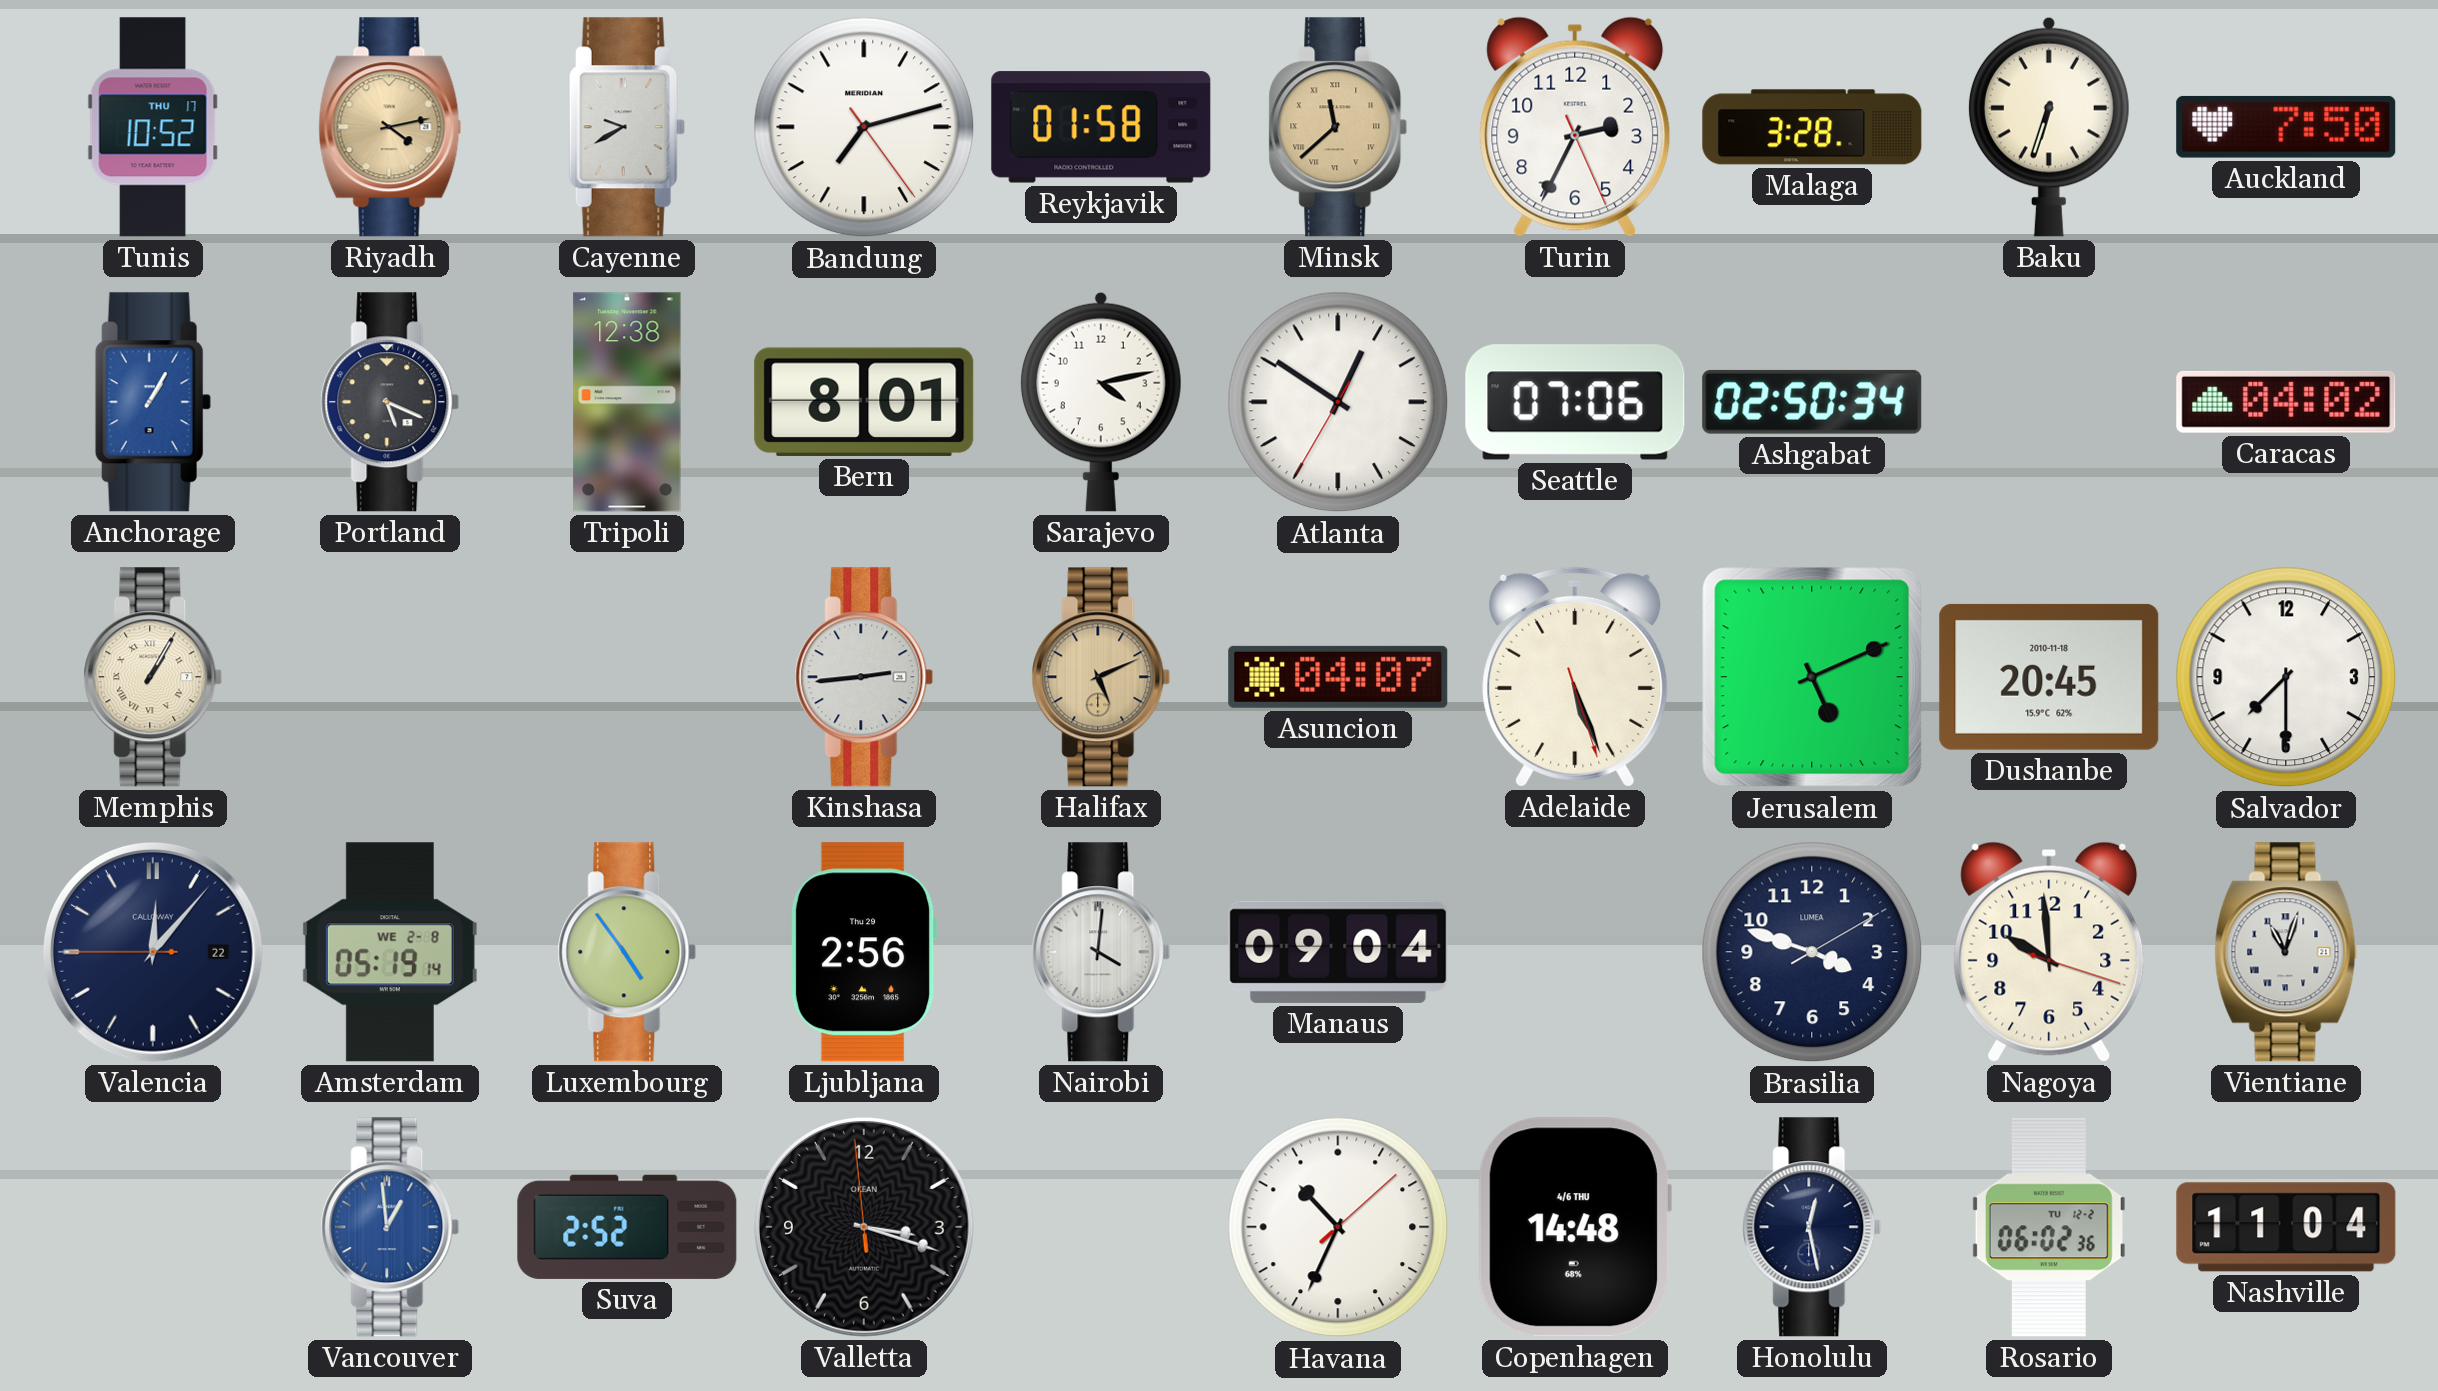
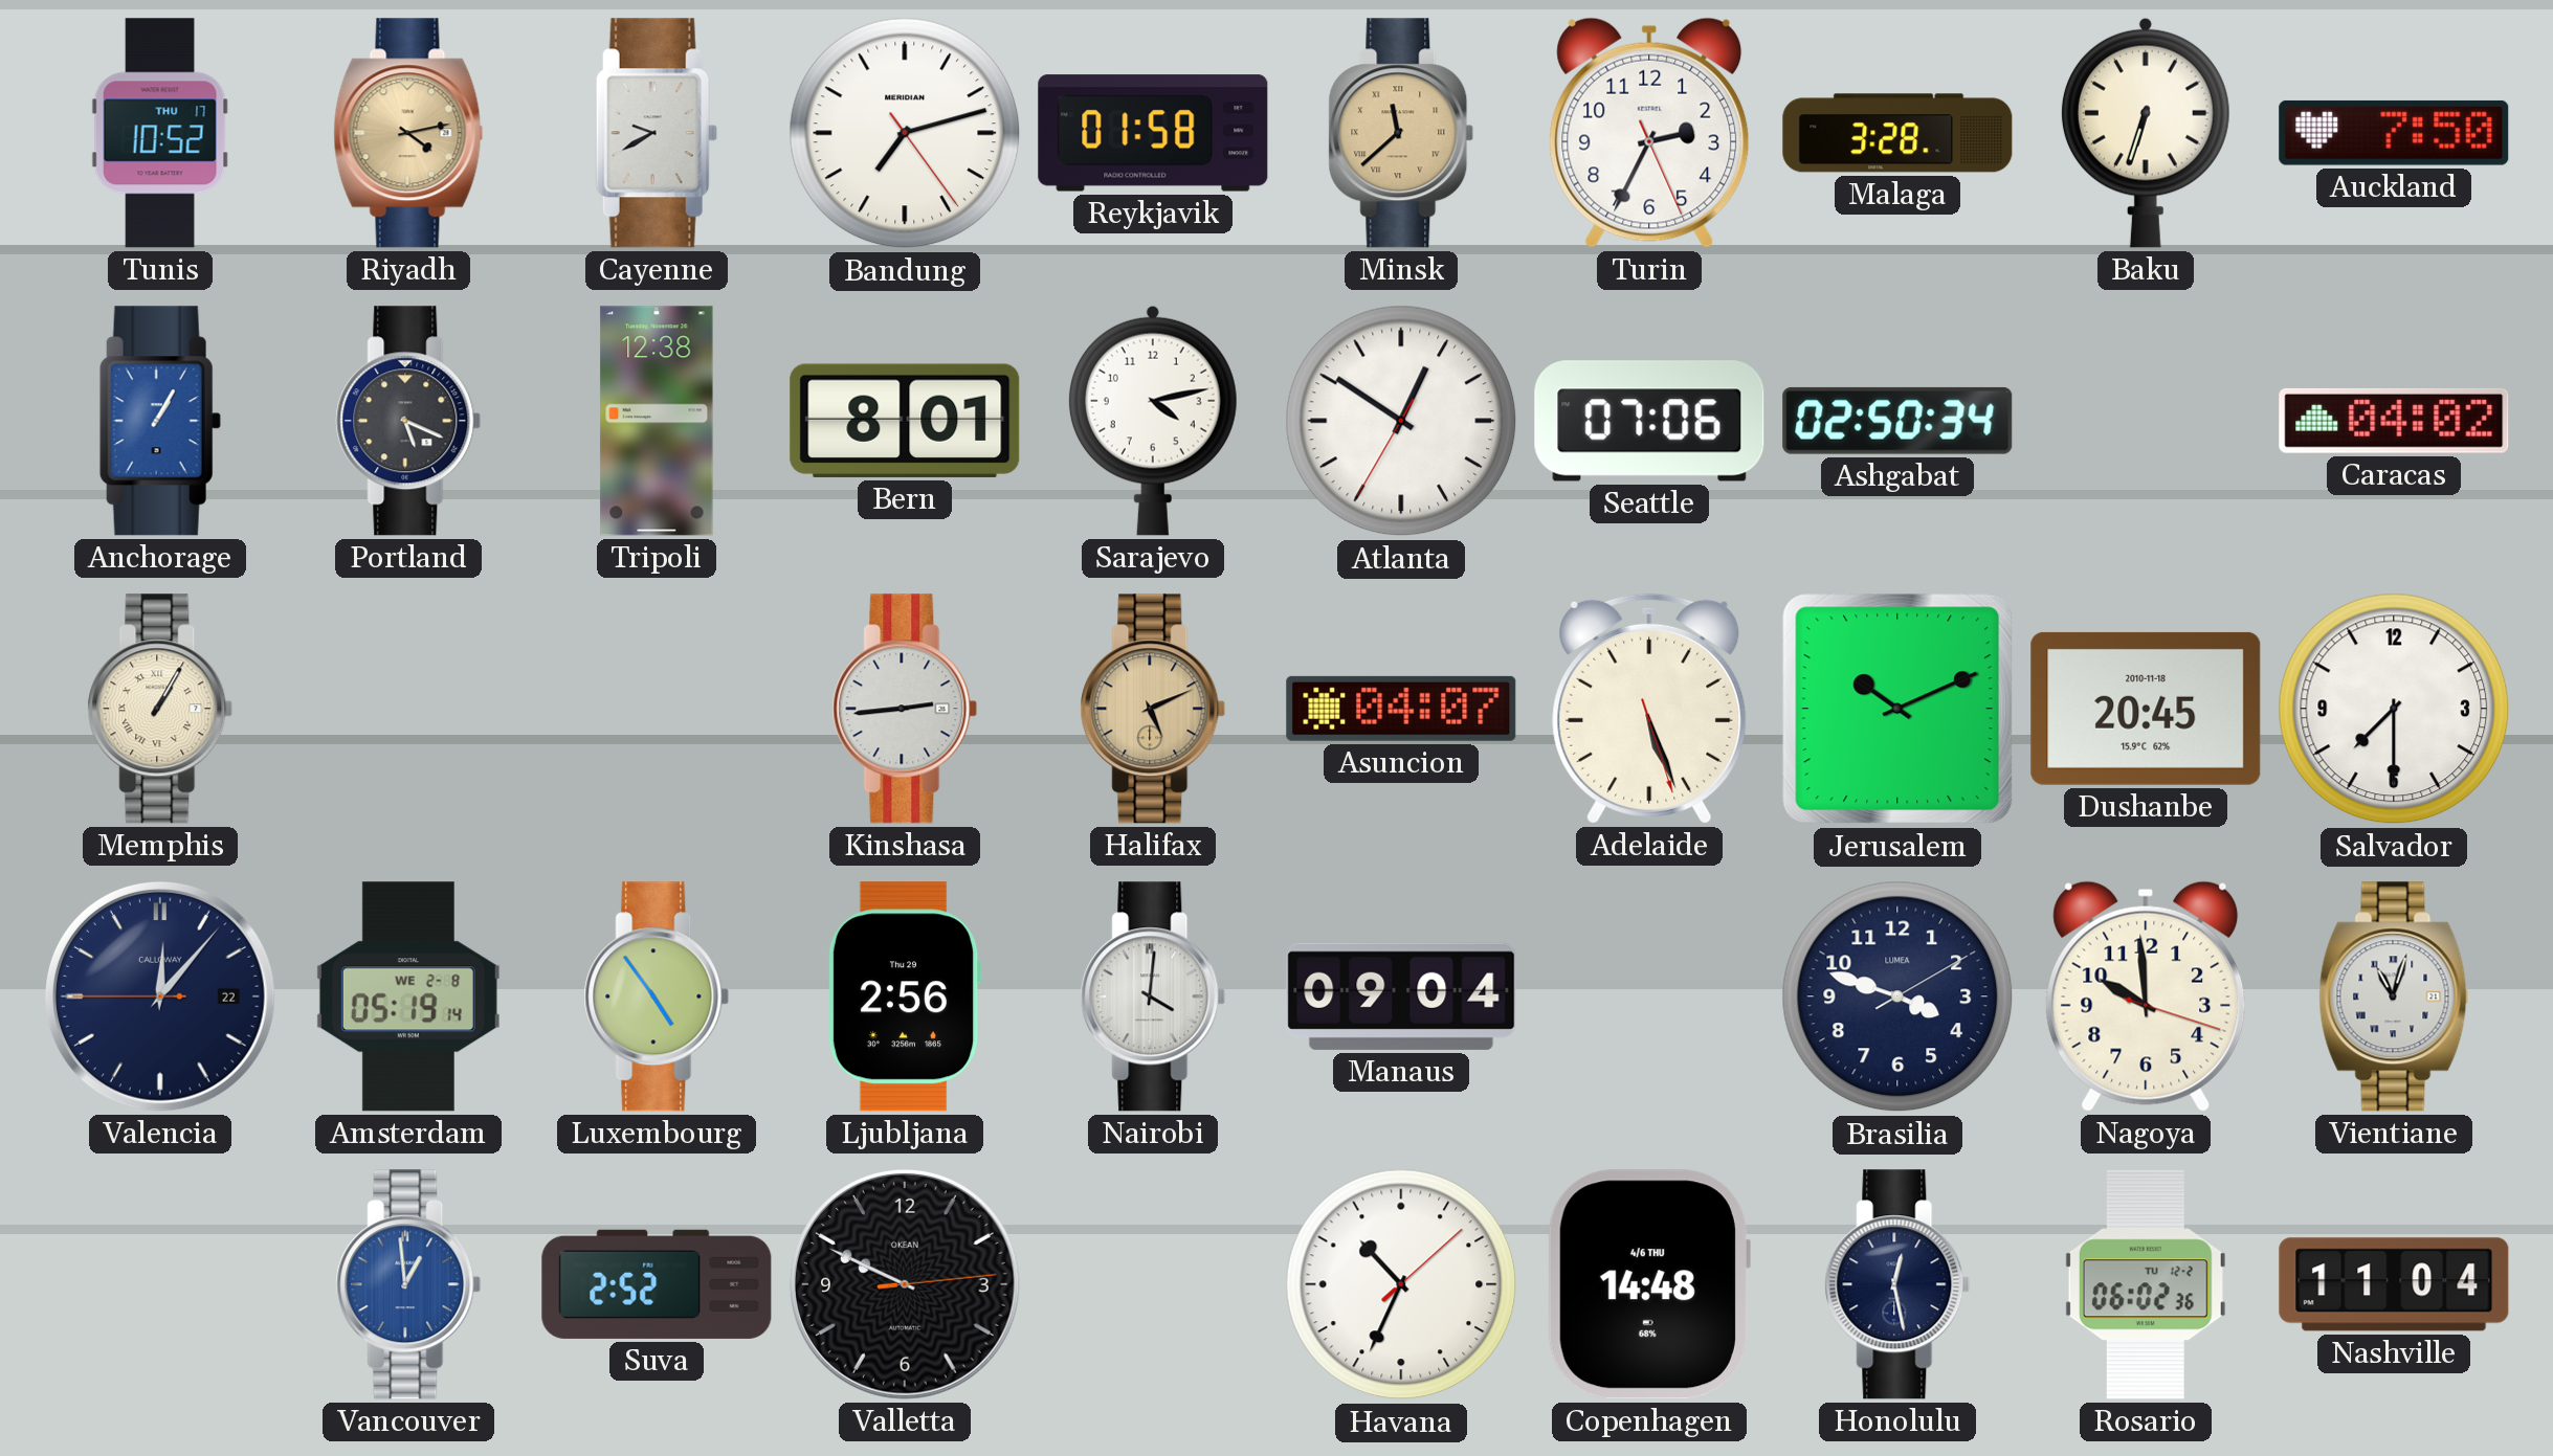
Jerusalem: 5:11 -> 10:11
Valletta: 3:17 -> 9:49
